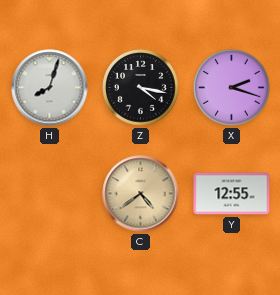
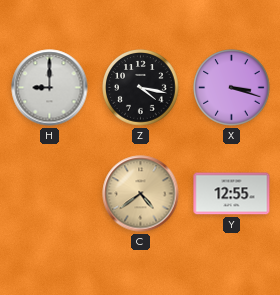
H: 8:03 -> 9:00
X: 2:18 -> 3:18
